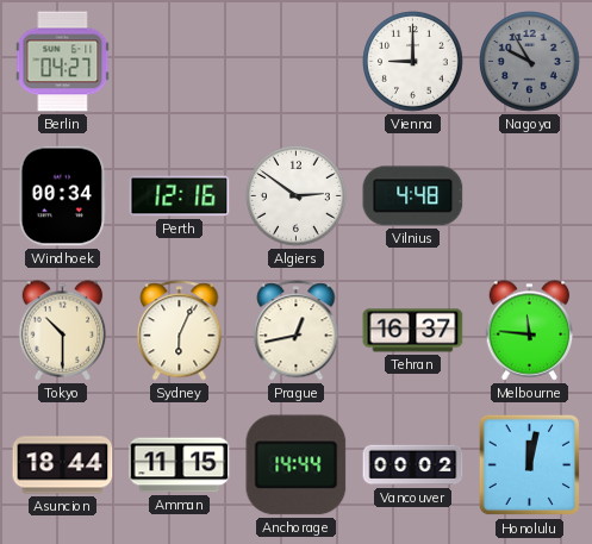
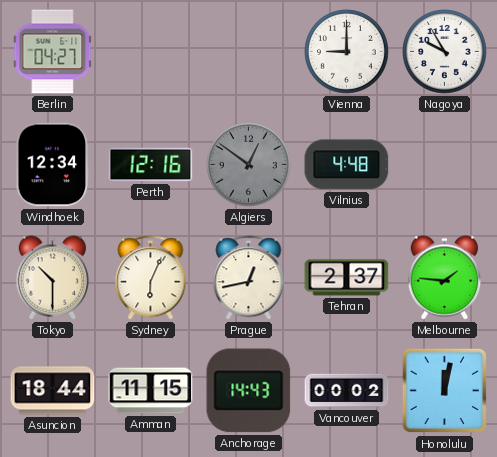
Nagoya dial: grey -> white
Windhoek: 00:34 -> 12:34
Algiers: 2:51 -> 12:51
Algiers dial: white -> grey
Tehran: 16:37 -> 2:37
Melbourne: 11:46 -> 1:46
Anchorage: 14:44 -> 14:43
